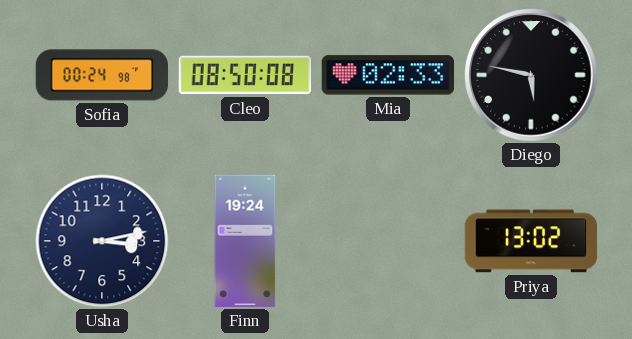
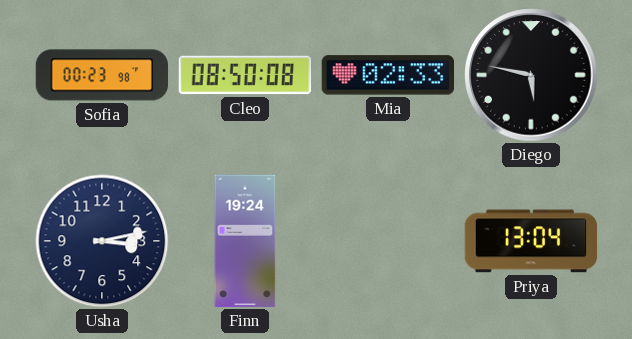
Sofia: 00:24 -> 00:23
Priya: 13:02 -> 13:04
